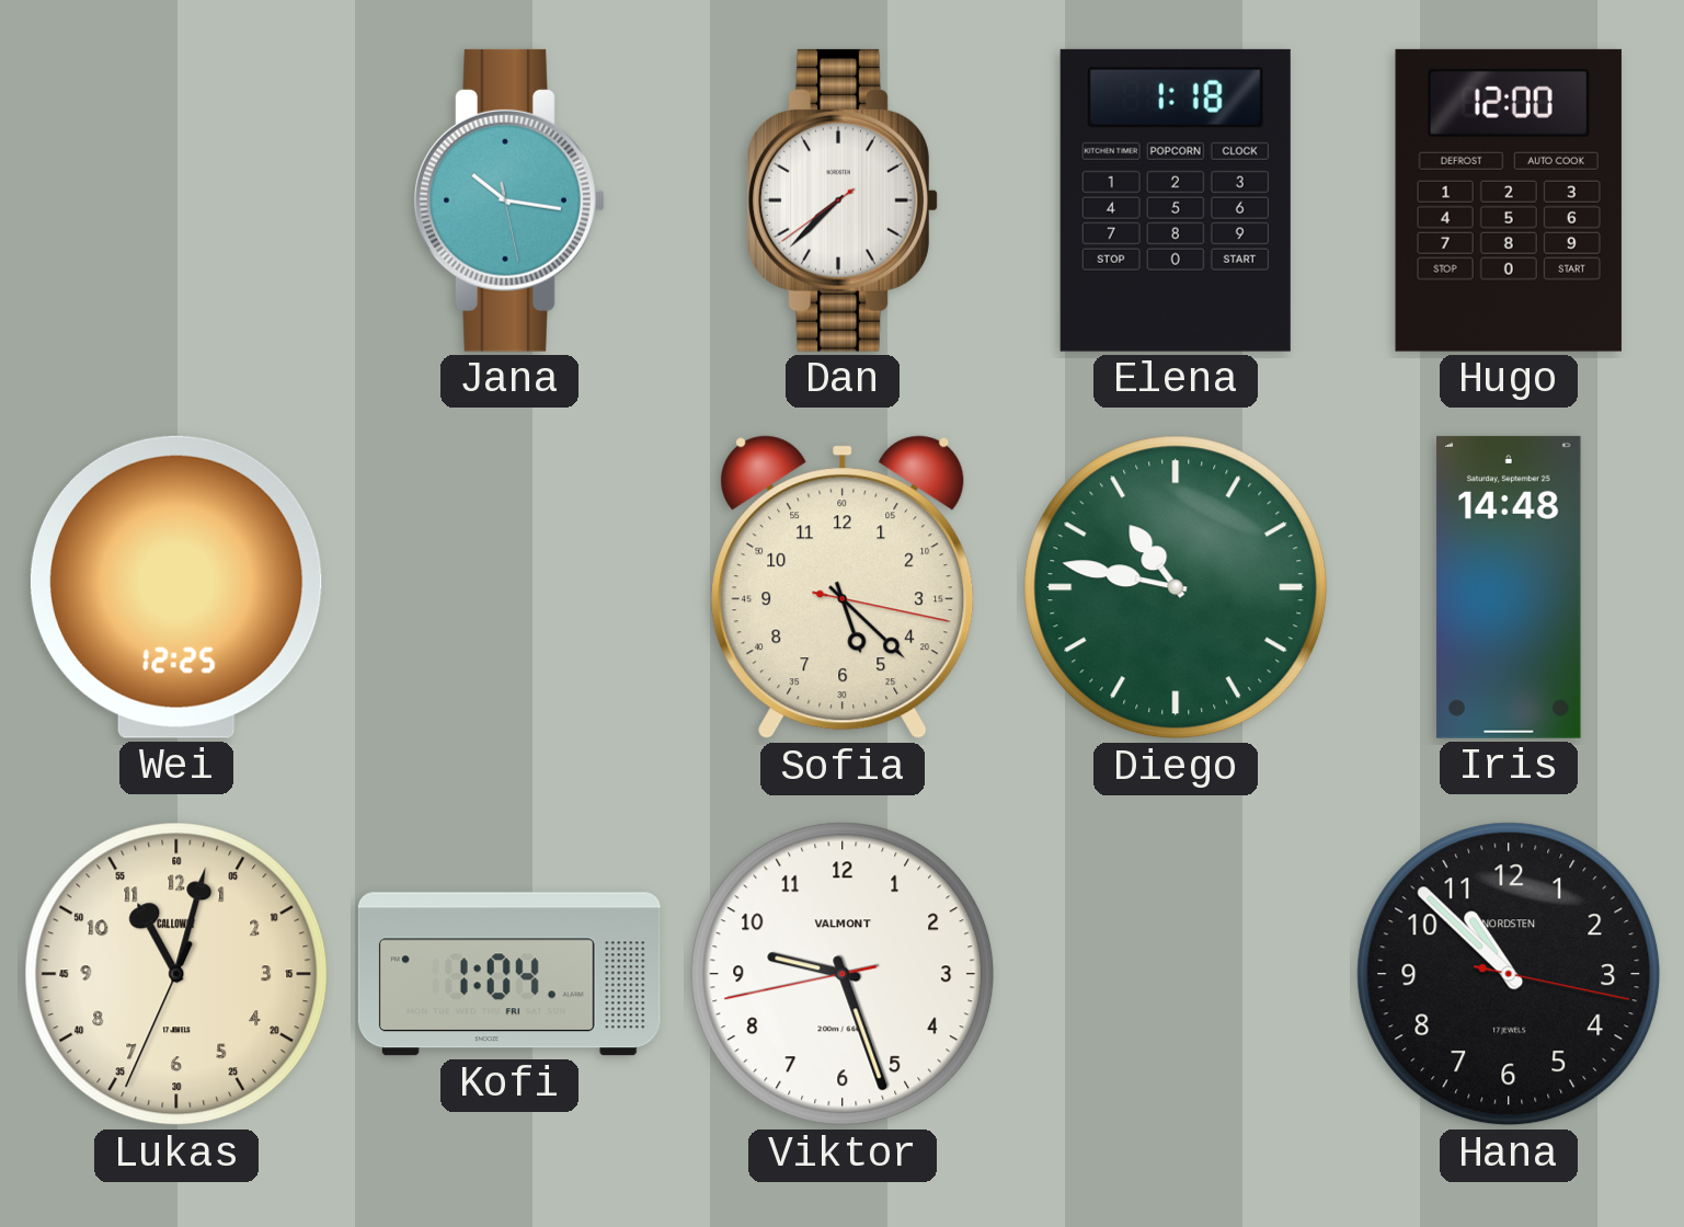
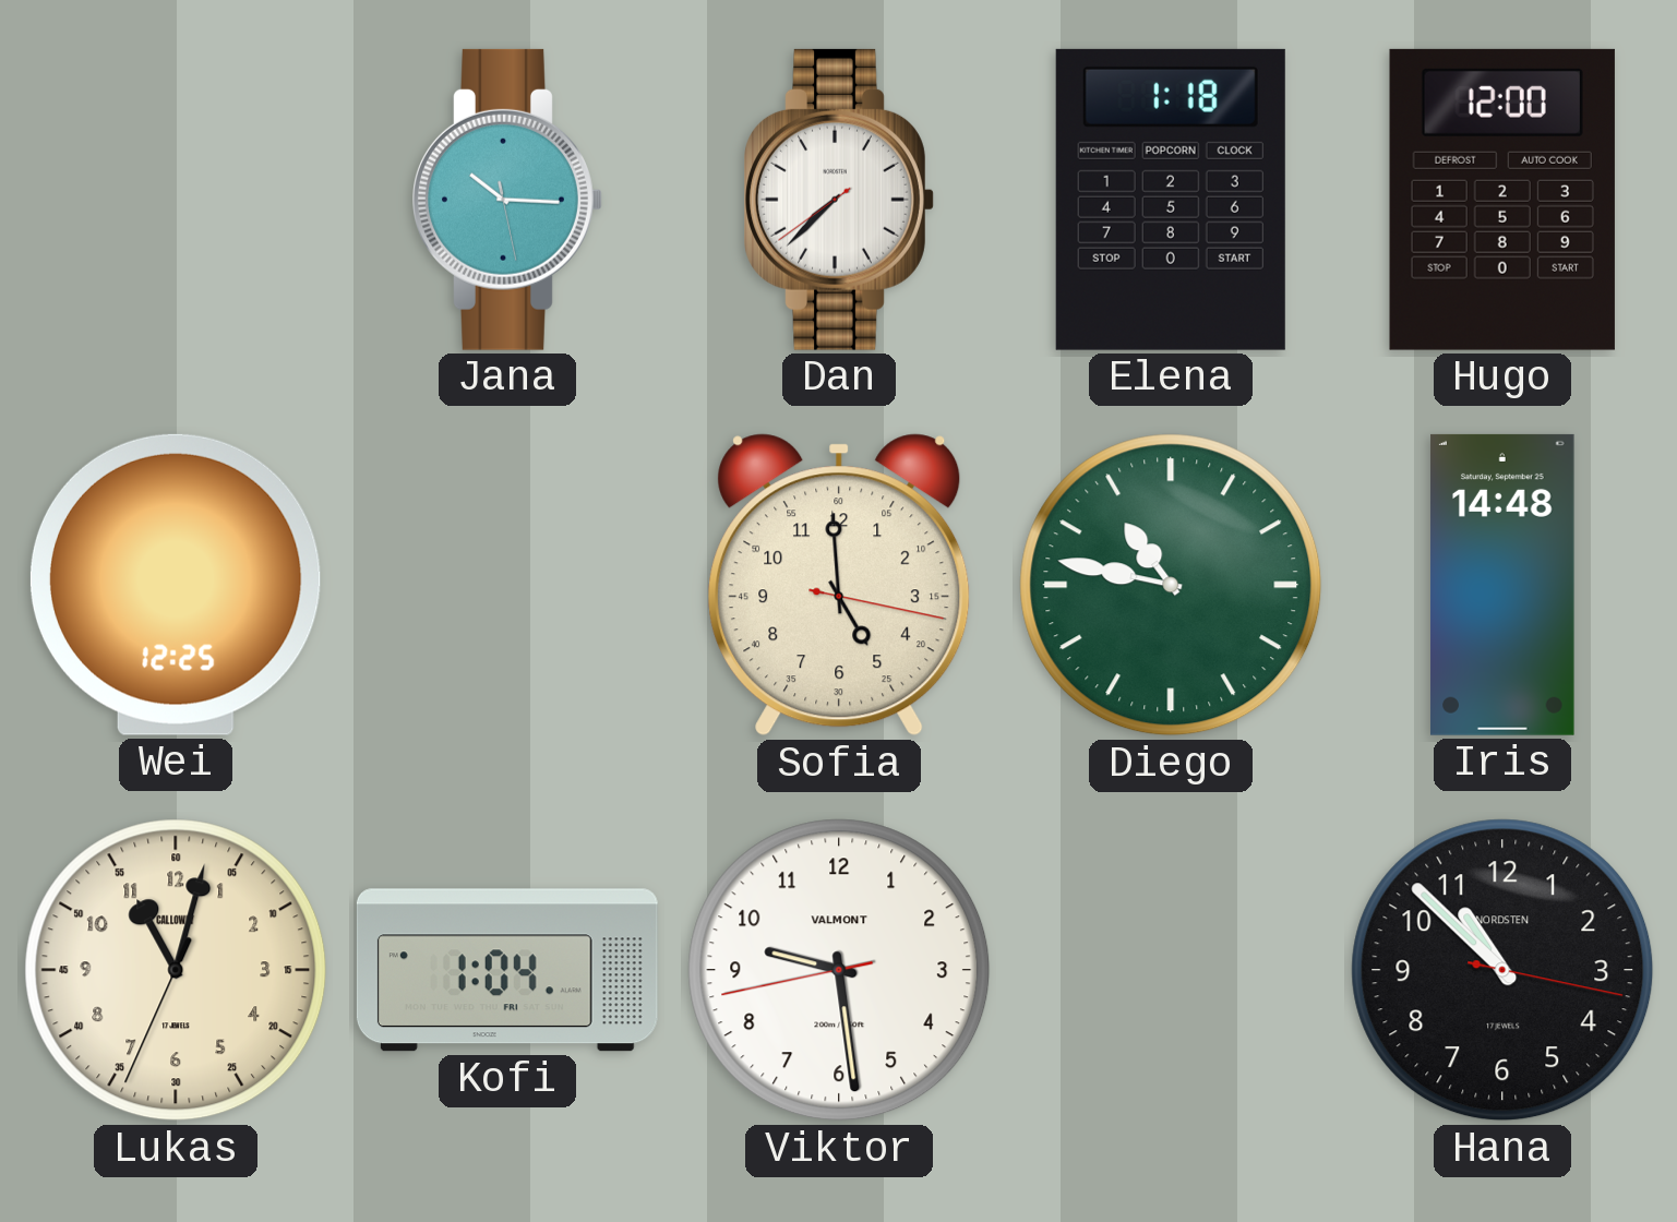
Jana: 10:16 -> 10:15
Sofia: 5:22 -> 4:59
Viktor: 9:26 -> 9:28
